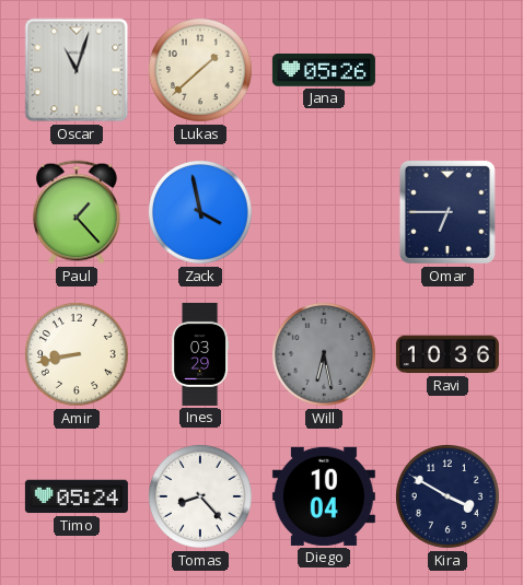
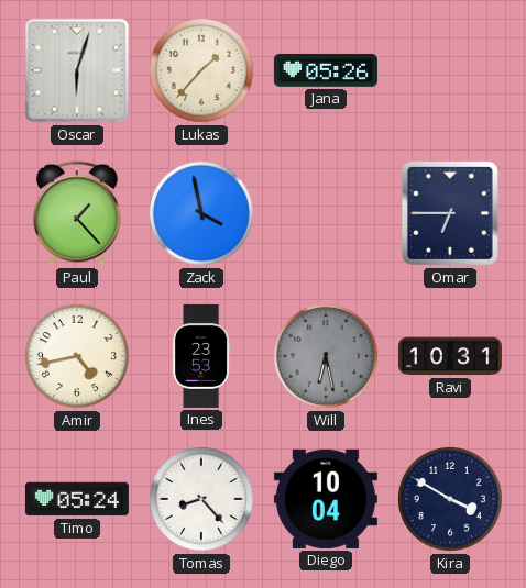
Oscar: 11:03 -> 6:03
Lukas: 1:38 -> 1:37
Amir: 8:43 -> 4:43
Ines: 03:29 -> 23:53
Ravi: 10:36 -> 10:31
